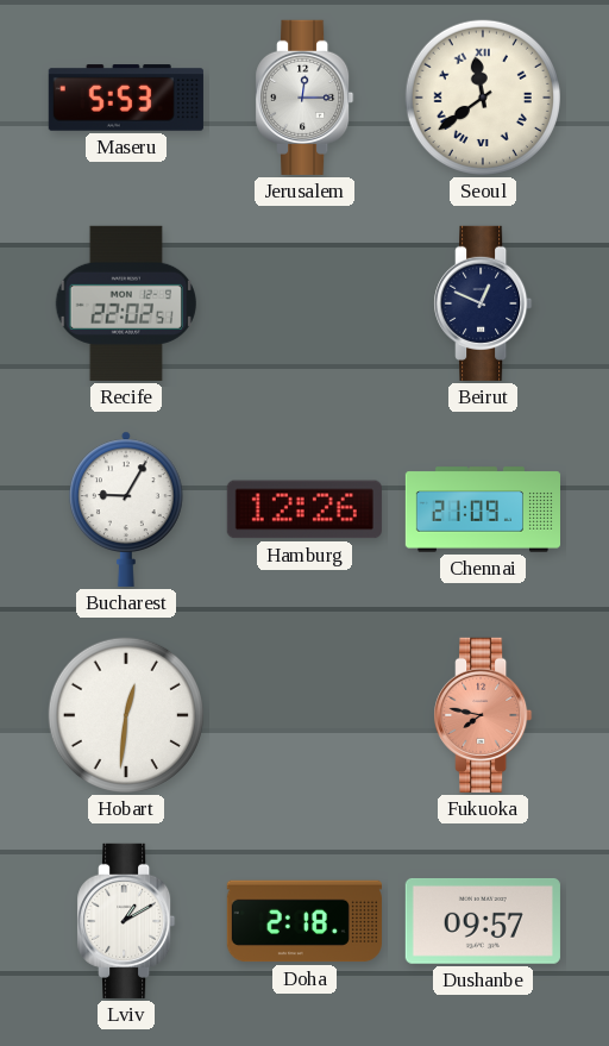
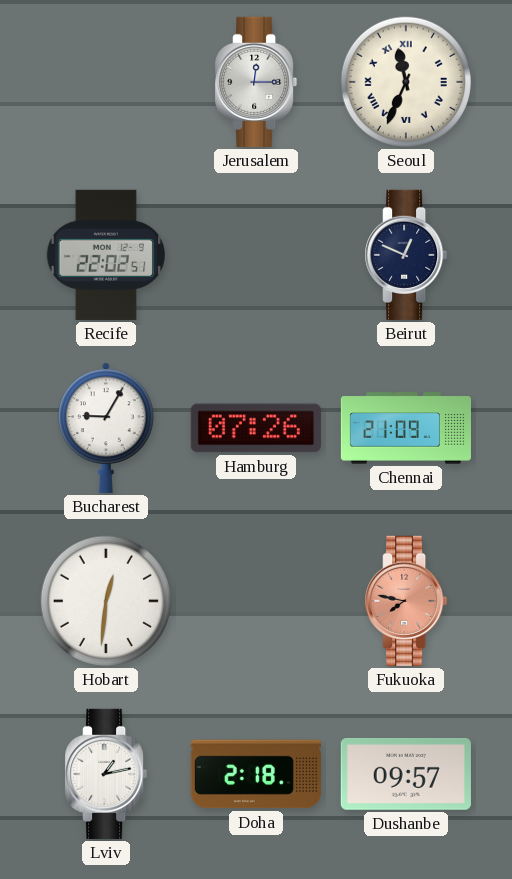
Maseru: 5:53 -> none
Seoul: 11:39 -> 11:34
Hamburg: 12:26 -> 07:26
Lviv: 1:10 -> 1:13
